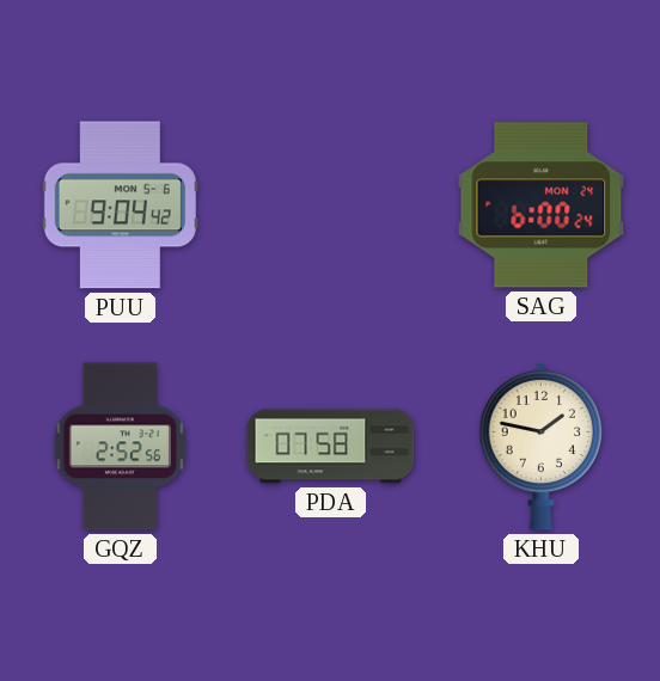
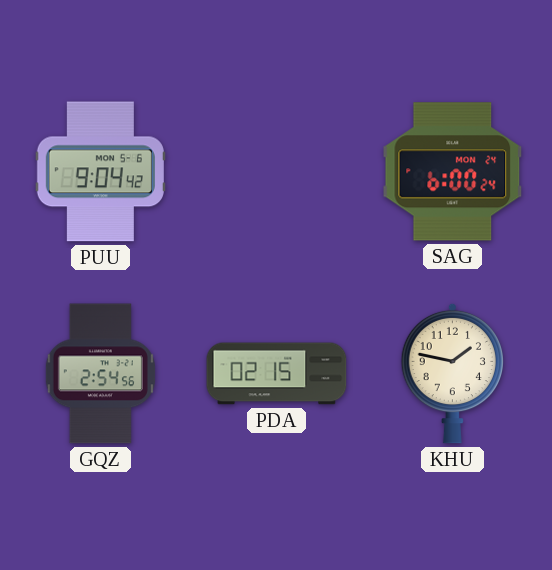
GQZ: 2:52 -> 2:54
PDA: 07:58 -> 02:15
